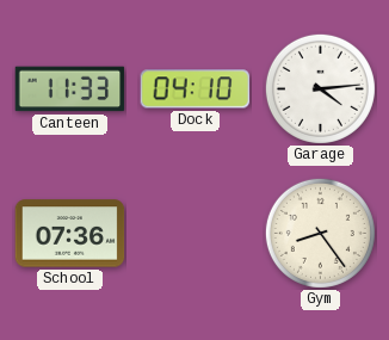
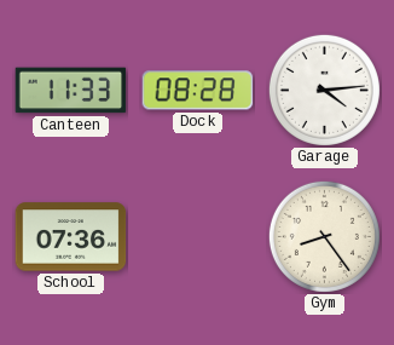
Dock: 04:10 -> 08:28
